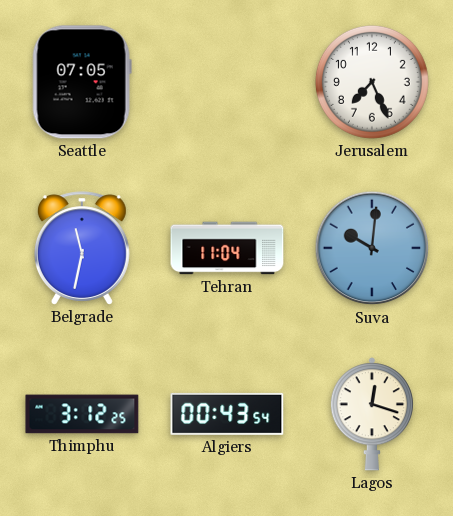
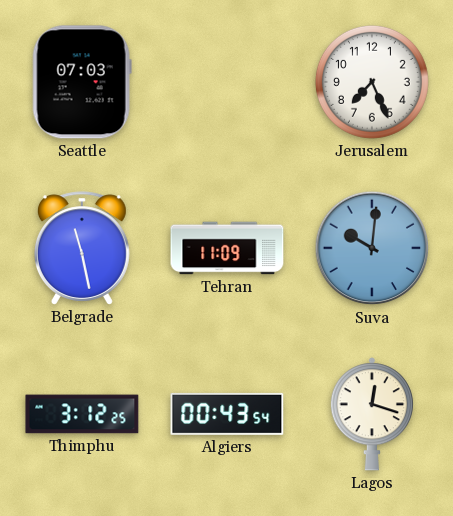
Seattle: 07:05 -> 07:03
Belgrade: 11:32 -> 11:28
Tehran: 11:04 -> 11:09
